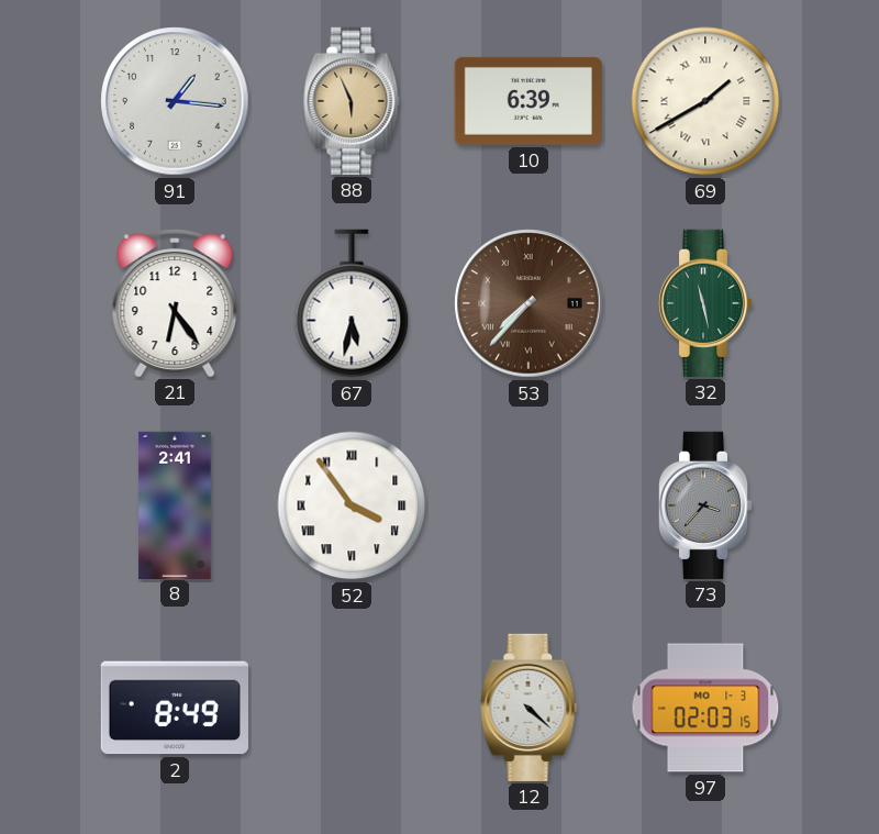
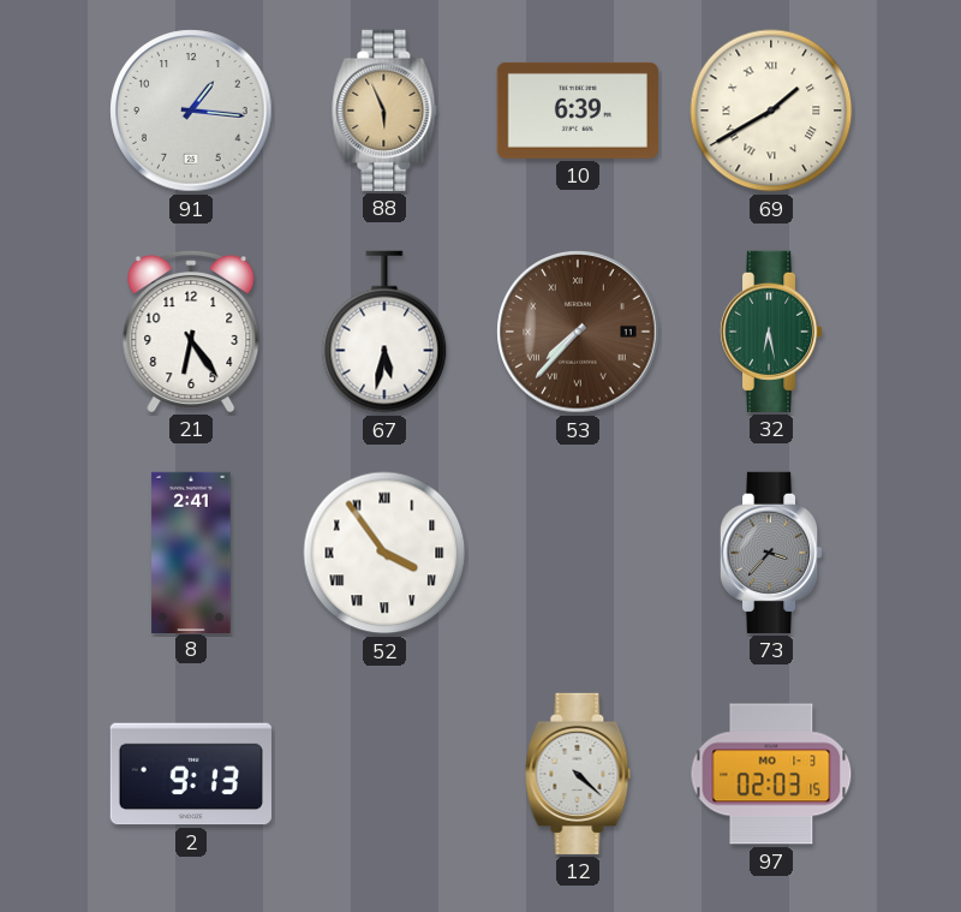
32: 11:28 -> 6:28
2: 8:49 -> 9:13
